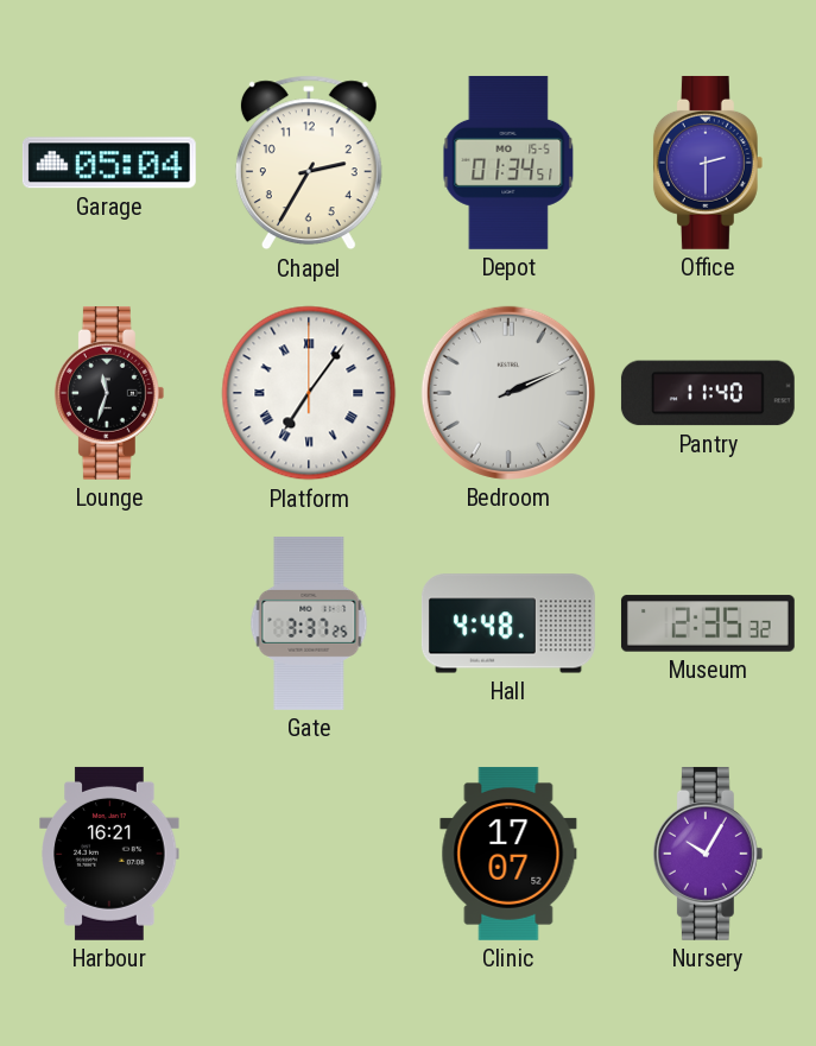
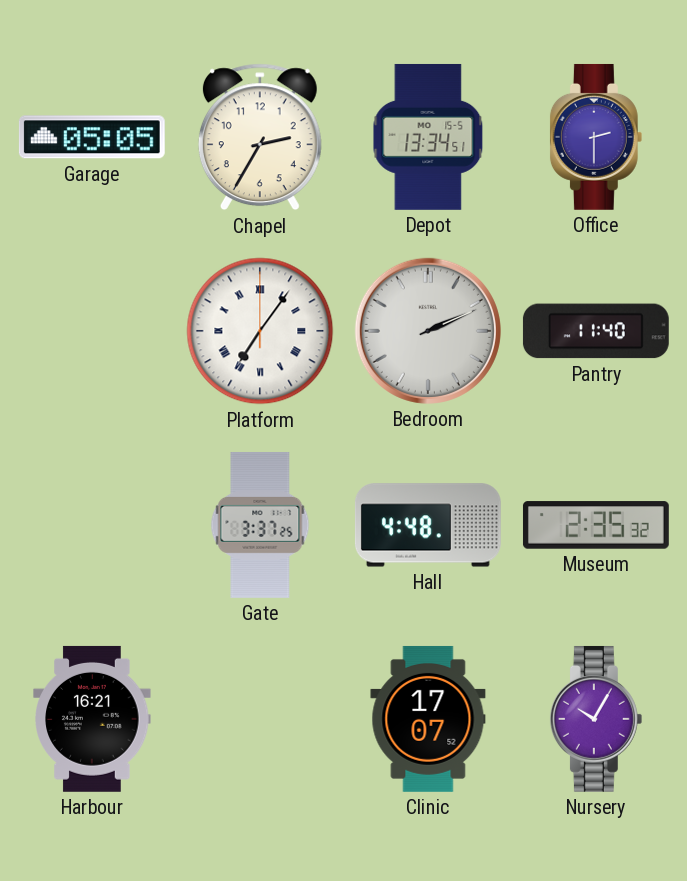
Garage: 05:04 -> 05:05
Depot: 01:34 -> 13:34
Lounge: 11:33 -> none
